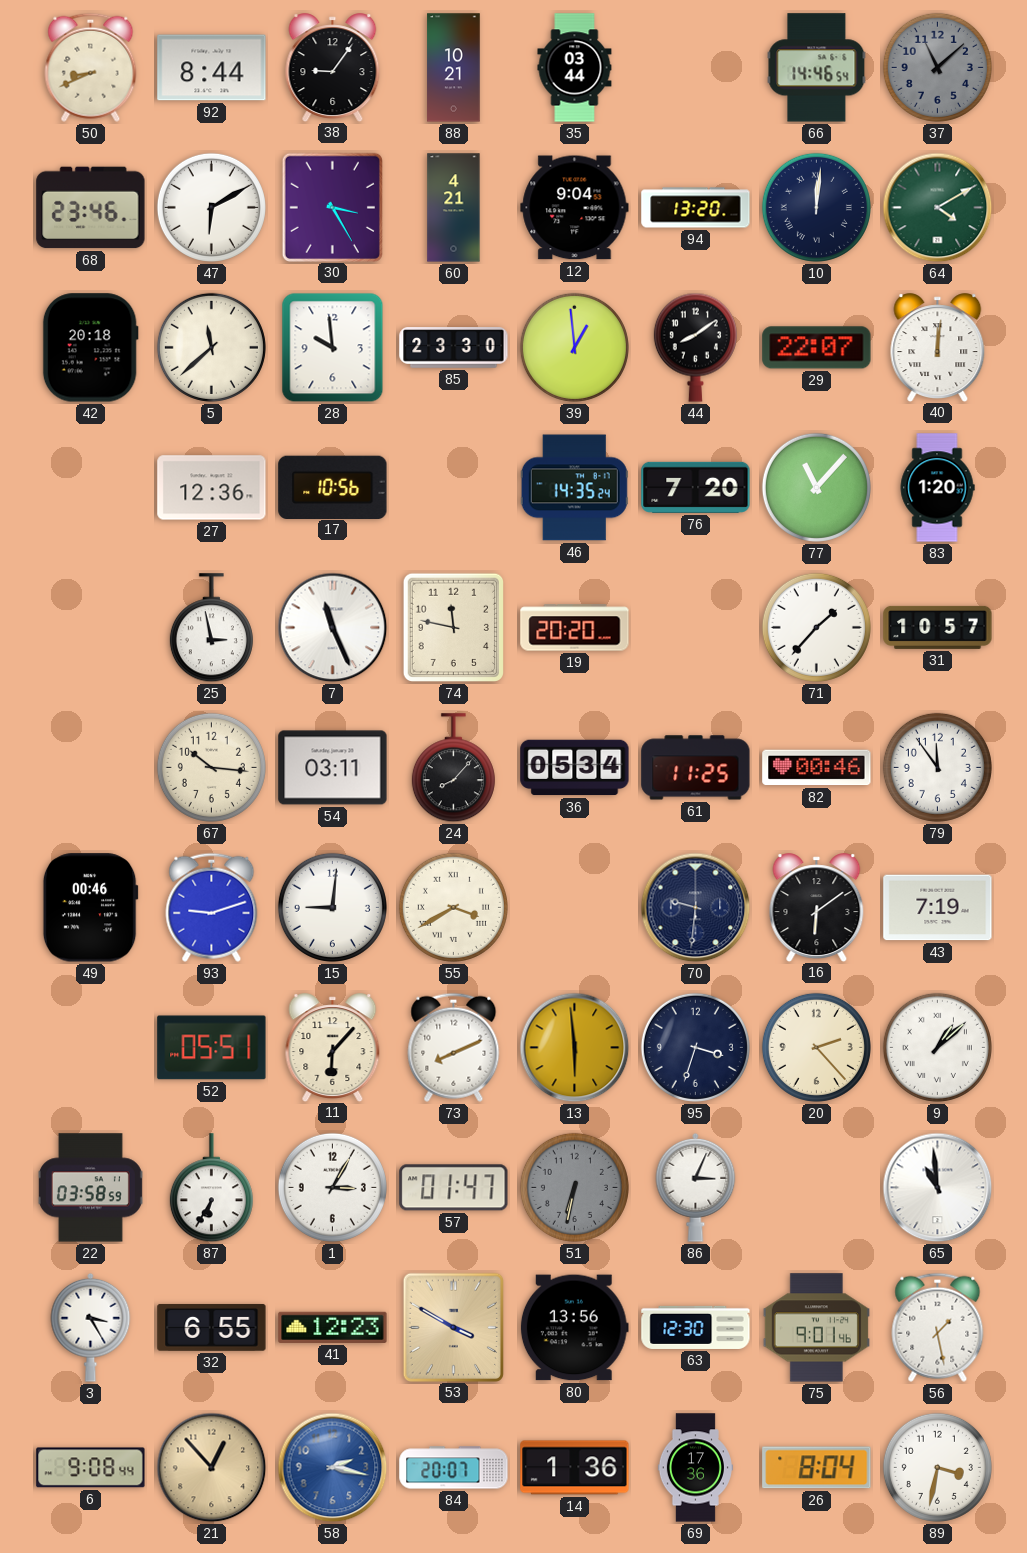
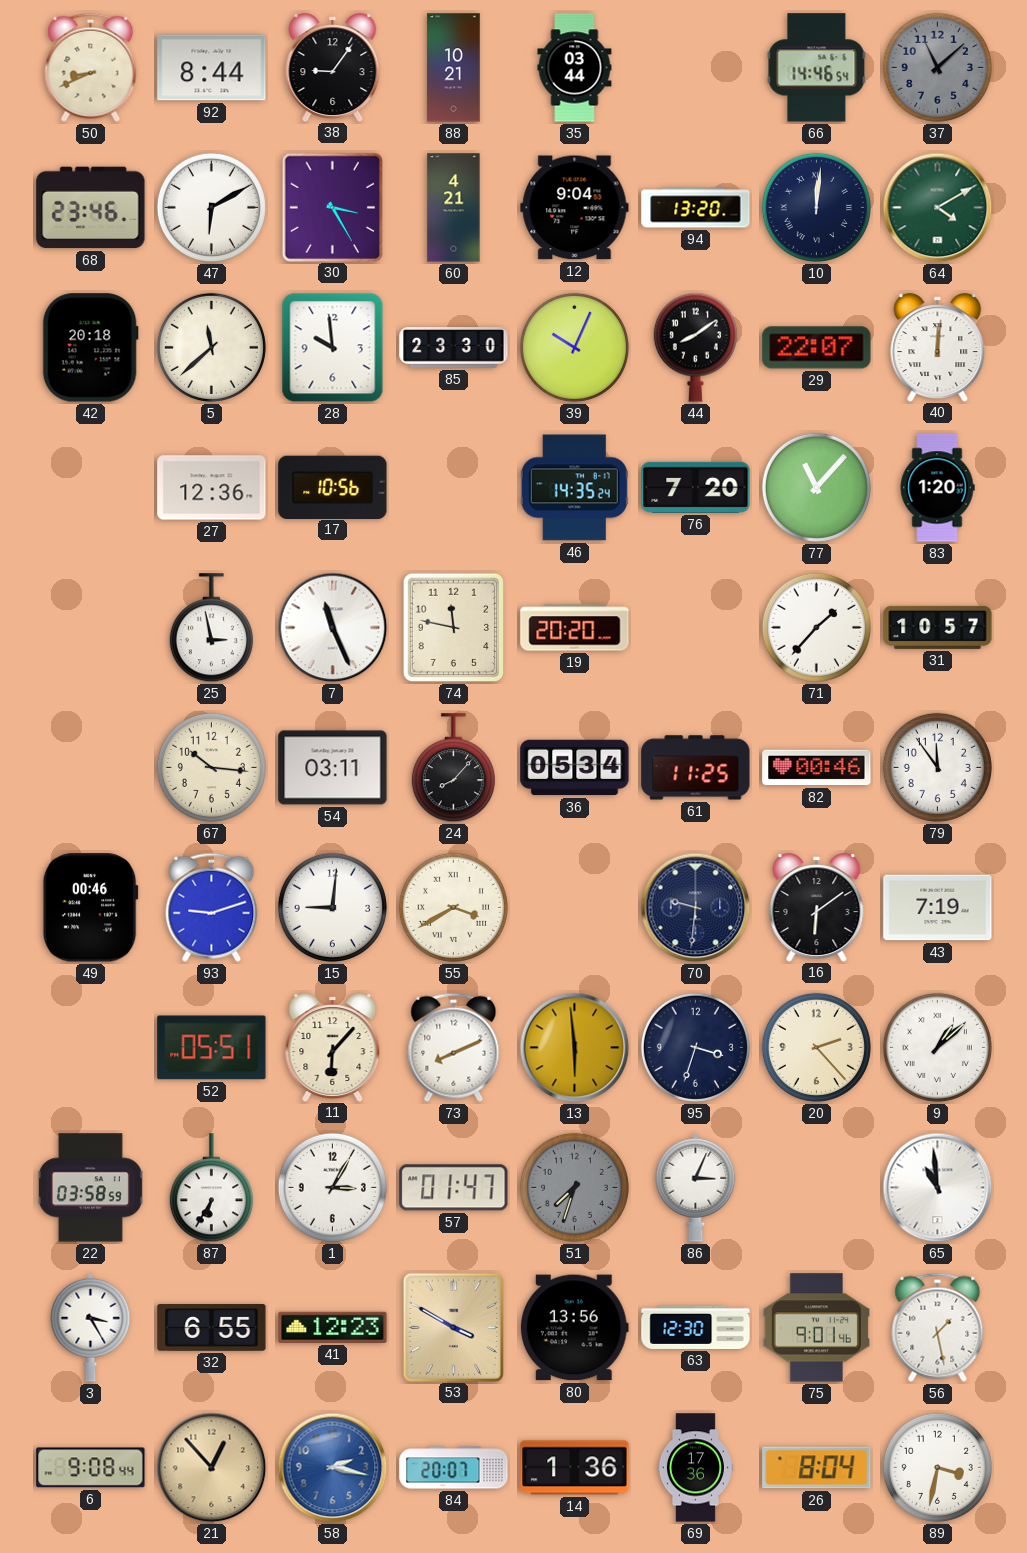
39: 12:59 -> 10:04
51: 6:32 -> 7:33
